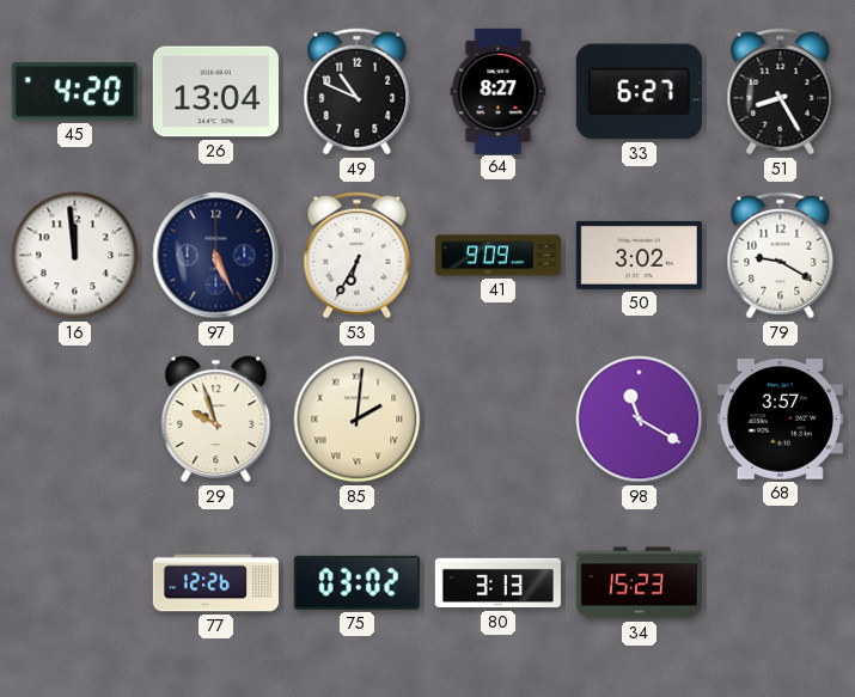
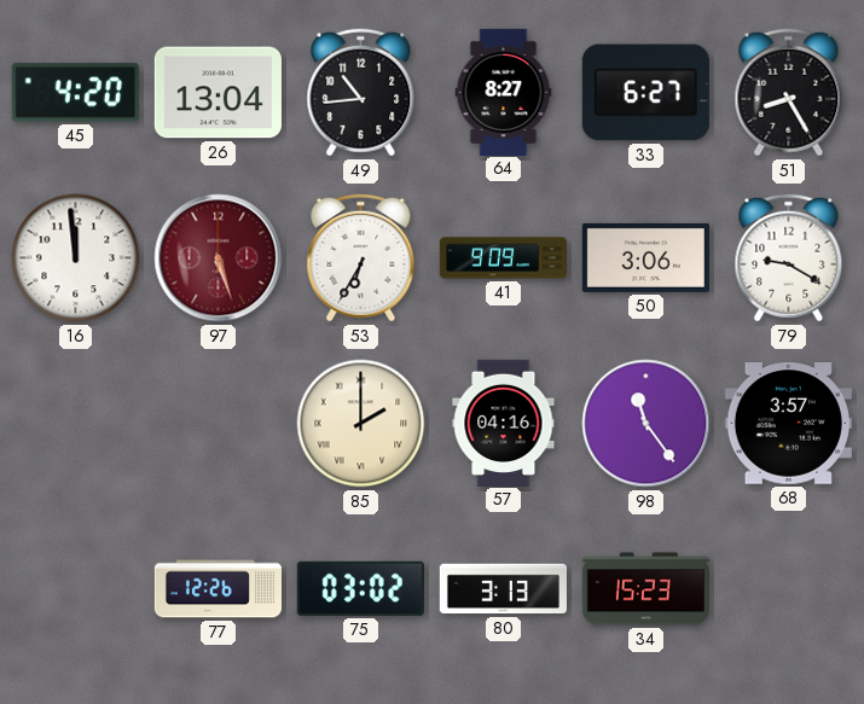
49: 10:49 -> 10:44
97: 5:26 -> 5:27
97 dial: navy -> burgundy
50: 3:02 -> 3:06
29: 9:57 -> none
85: 2:01 -> 2:00
57: none -> 04:16
98: 11:20 -> 11:24
